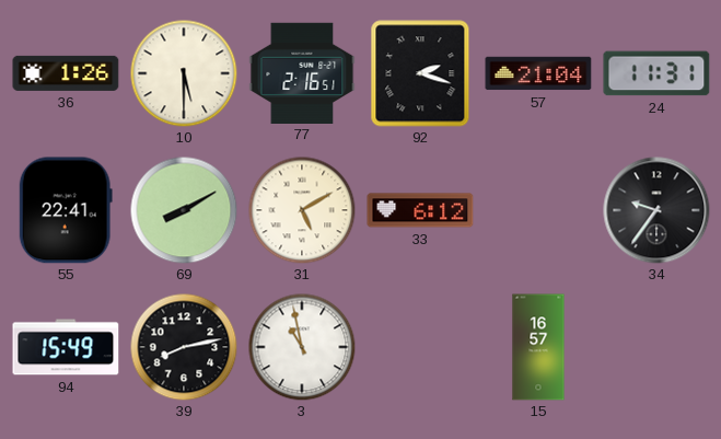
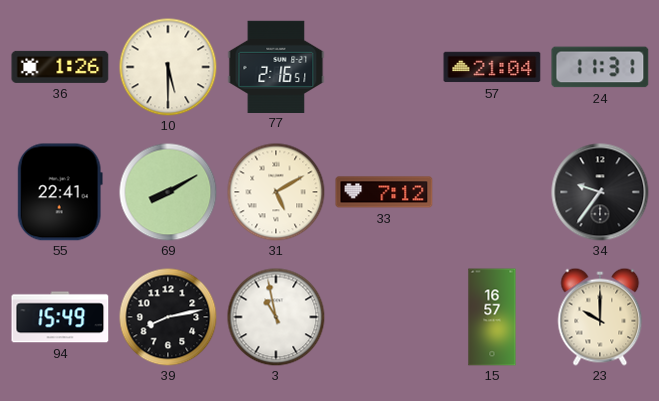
92: 2:18 -> none
33: 6:12 -> 7:12
23: none -> 10:00
